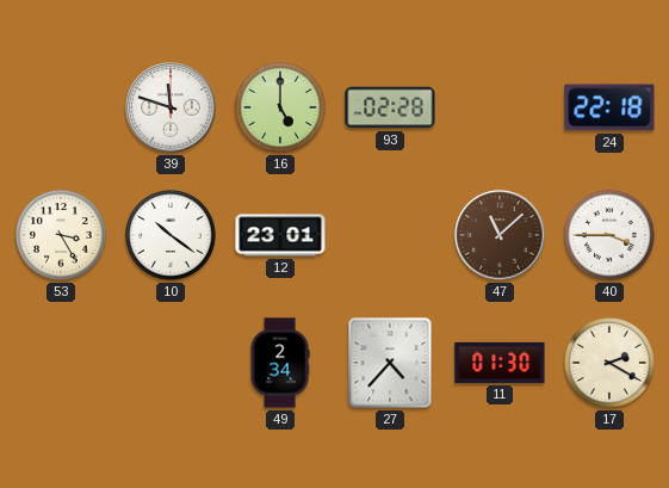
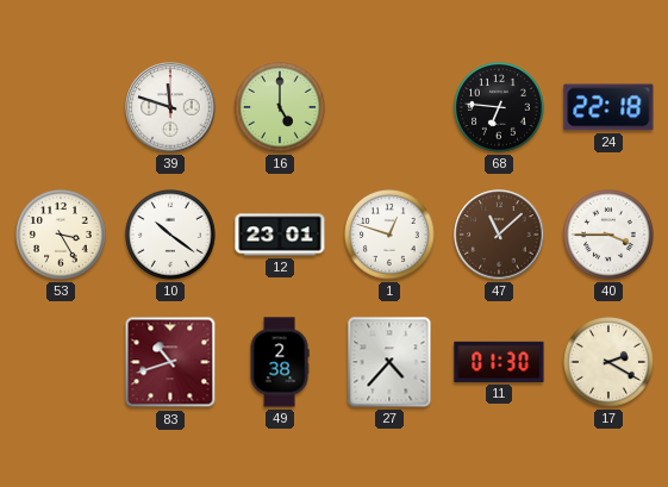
93: 02:28 -> none
68: none -> 6:46
1: none -> 12:48
83: none -> 10:42
49: 2:34 -> 2:38
